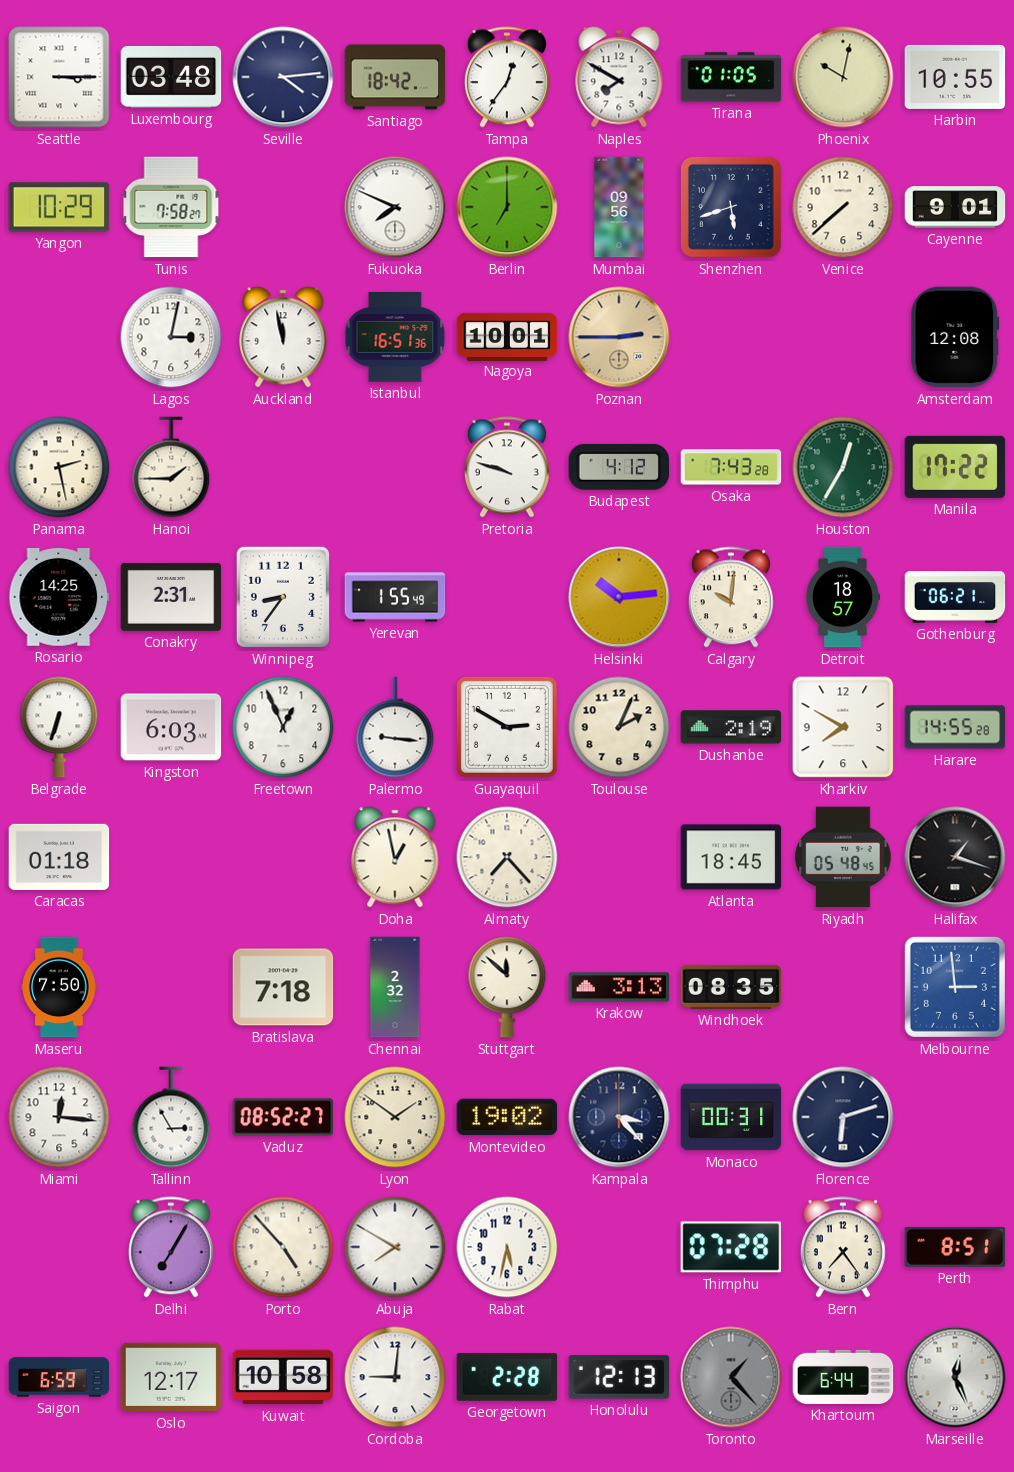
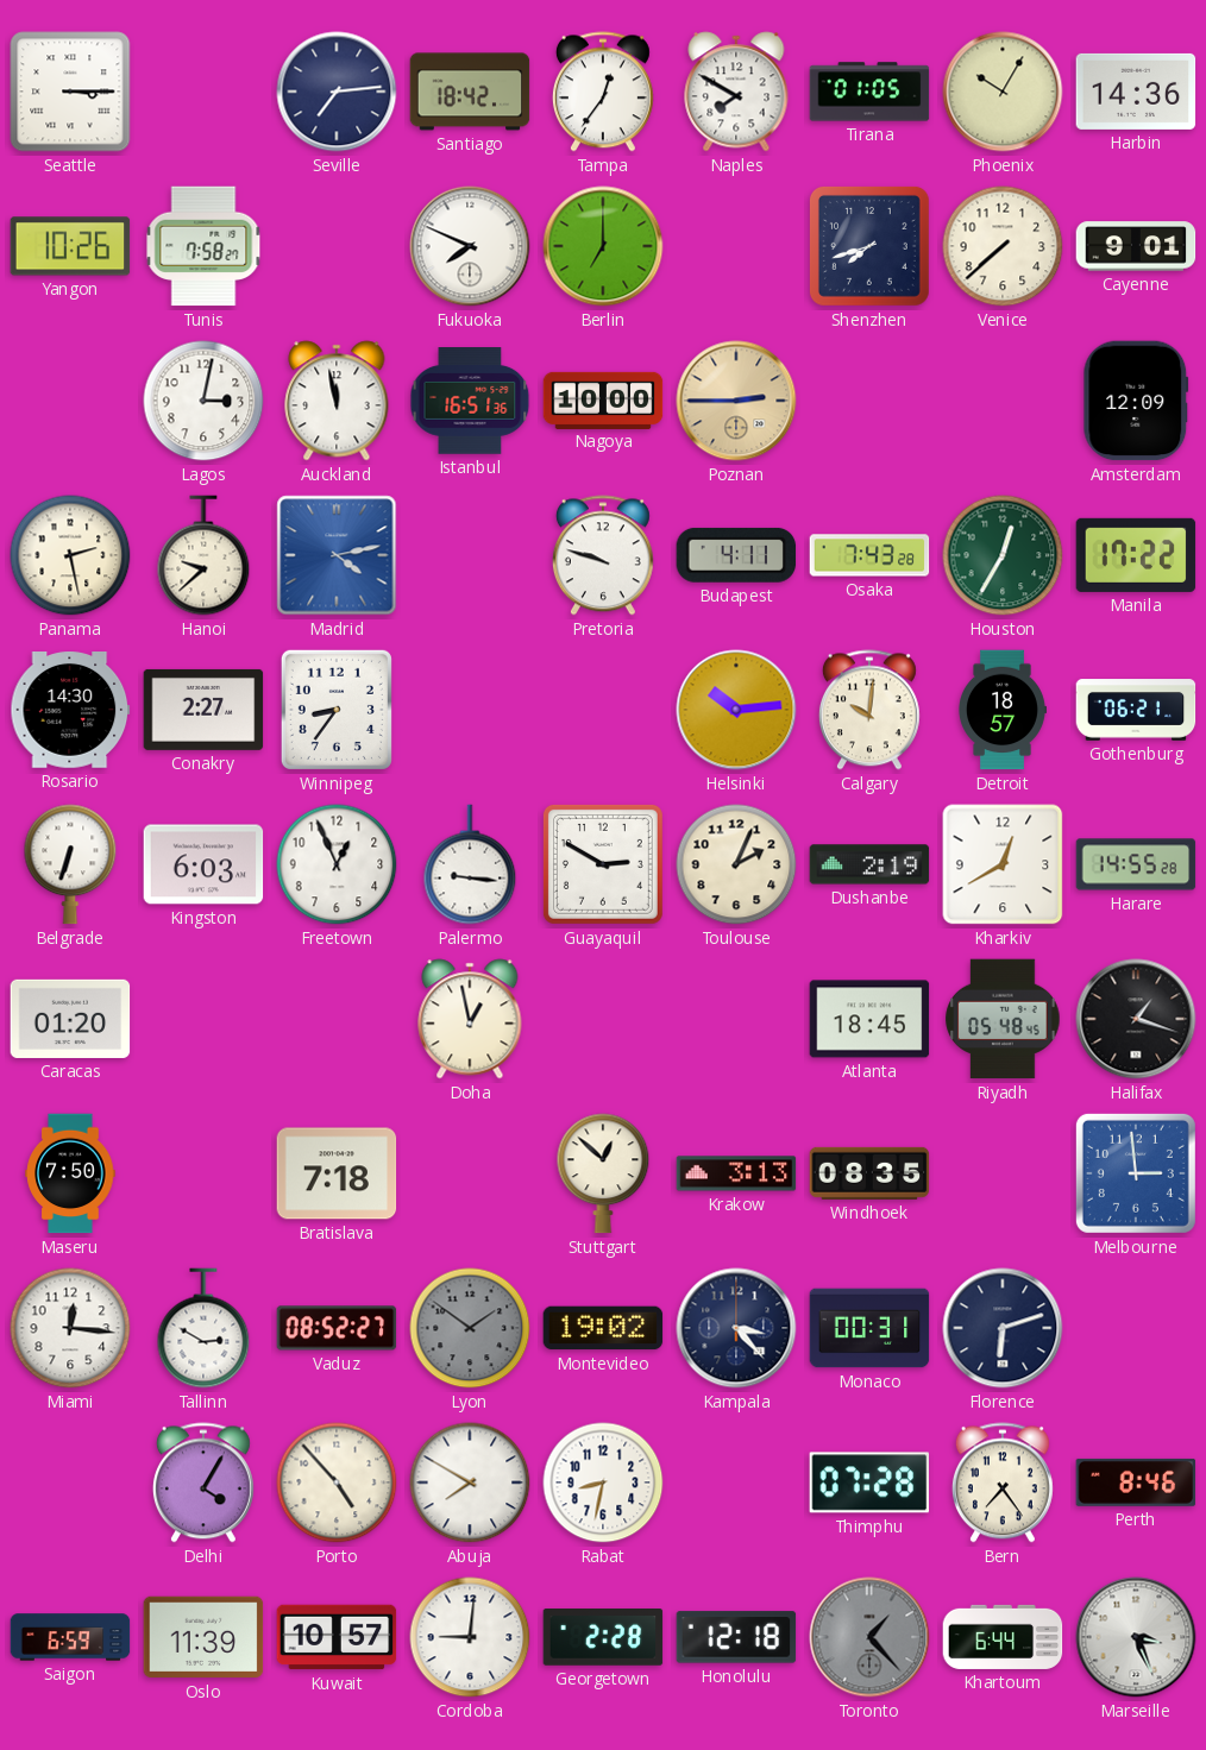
Luxembourg: 03:48 -> none
Seville: 4:14 -> 7:14
Phoenix: 10:02 -> 10:05
Harbin: 10:55 -> 14:36
Yangon: 10:29 -> 10:26
Mumbai: 09:56 -> none
Shenzhen: 5:42 -> 7:42
Nagoya: 10:01 -> 10:00
Amsterdam: 12:08 -> 12:09
Hanoi: 1:45 -> 9:38
Madrid: none -> 4:13
Budapest: 4:12 -> 4:11
Rosario: 14:25 -> 14:30
Conakry: 2:31 -> 2:27
Yerevan: 1:55 -> none
Kharkiv: 7:50 -> 12:40
Caracas: 01:18 -> 01:20
Almaty: 7:23 -> none
Chennai: 2:32 -> none
Stuttgart: 11:52 -> 12:52
Tallinn: 2:55 -> 2:50
Lyon dial: cream -> grey
Delhi: 7:05 -> 4:05
Rabat: 5:32 -> 8:32
Perth: 8:51 -> 8:46
Oslo: 12:17 -> 11:39
Kuwait: 10:58 -> 10:57
Honolulu: 12:13 -> 12:18
Marseille: 12:26 -> 3:26
